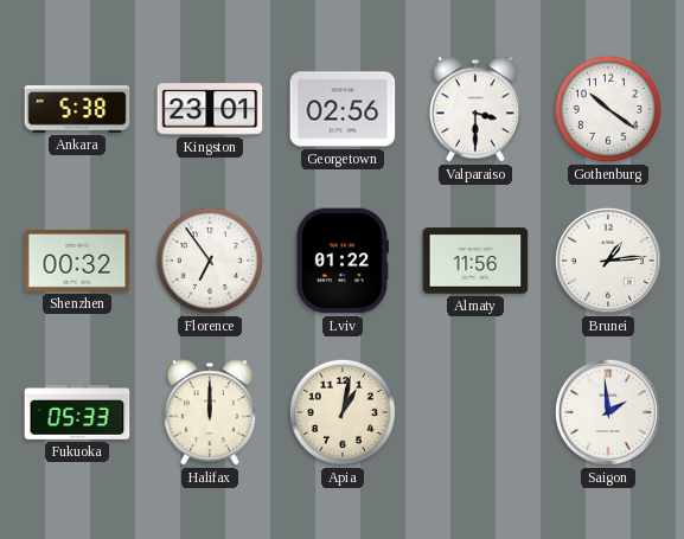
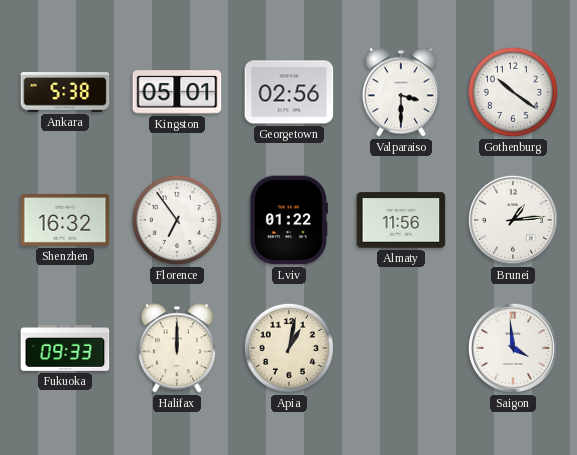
Kingston: 23:01 -> 05:01
Shenzhen: 00:32 -> 16:32
Fukuoka: 05:33 -> 09:33
Saigon: 1:59 -> 3:59
